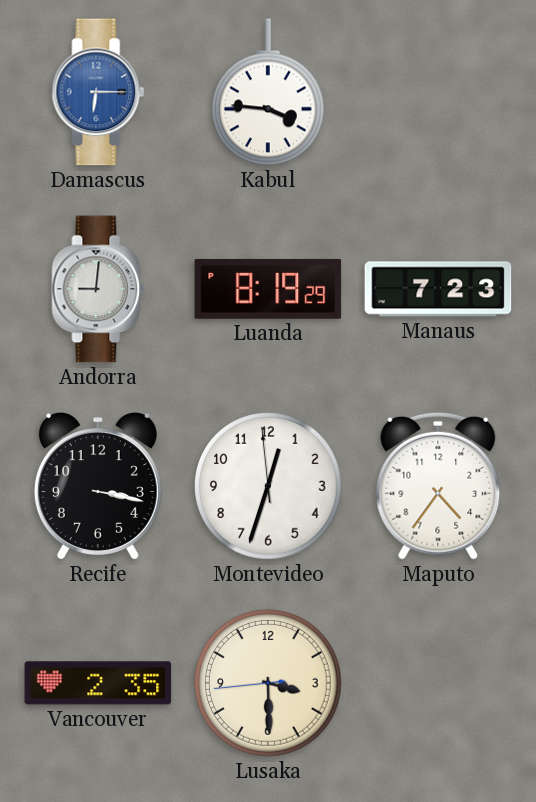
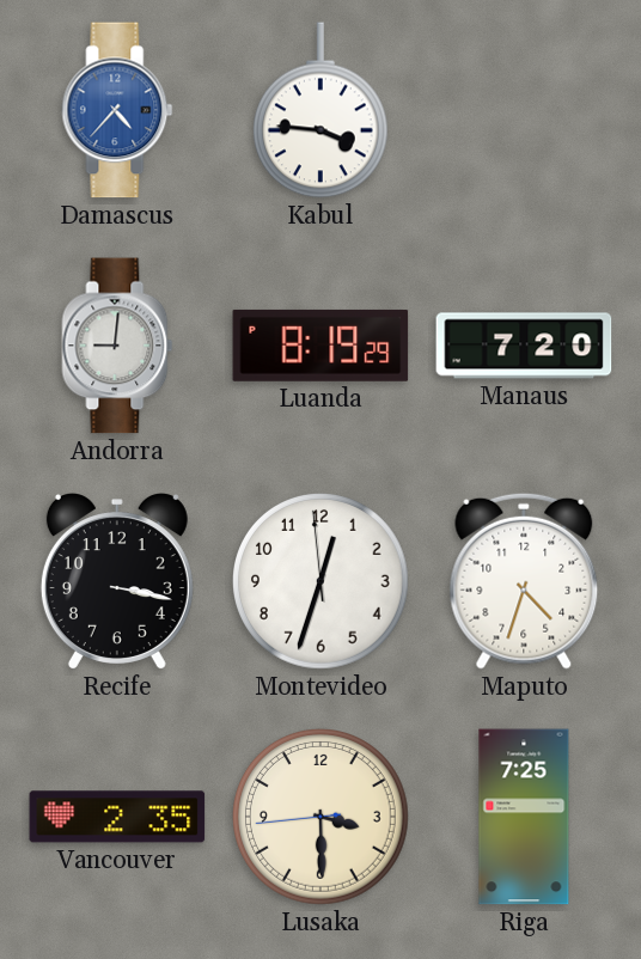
Damascus: 6:15 -> 4:37
Manaus: 7:23 -> 7:20
Maputo: 4:36 -> 4:33
Riga: none -> 7:25
